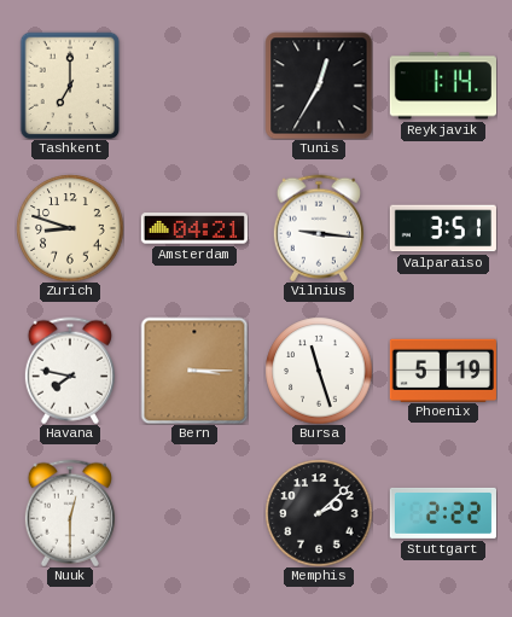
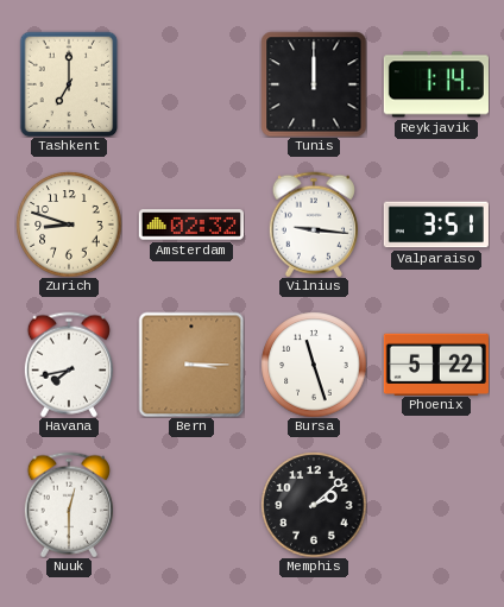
Tunis: 12:35 -> 12:00
Amsterdam: 04:21 -> 02:32
Havana: 7:47 -> 7:43
Phoenix: 5:19 -> 5:22
Stuttgart: 2:22 -> none
